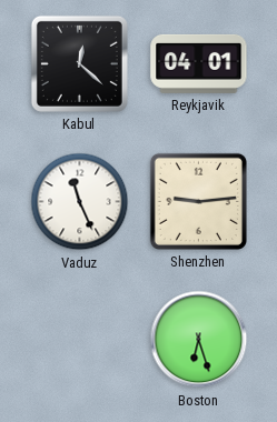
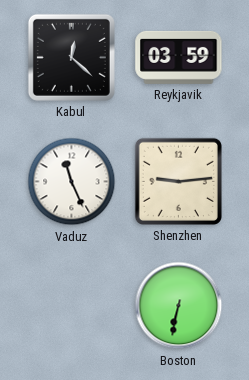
Reykjavik: 04:01 -> 03:59
Boston: 6:27 -> 6:32
